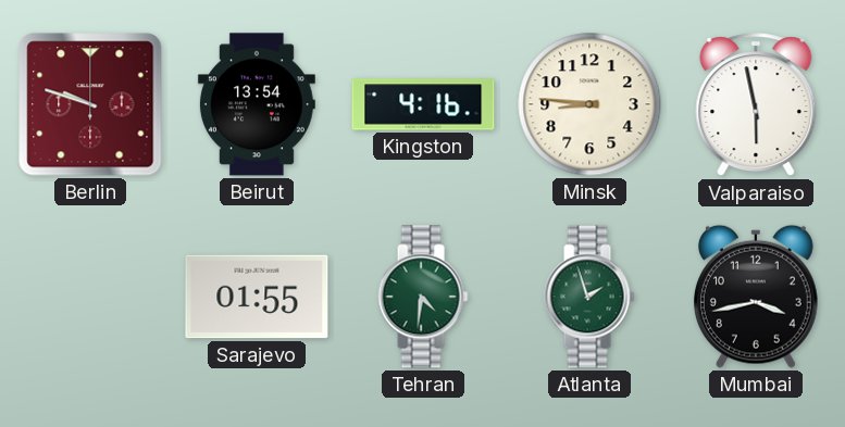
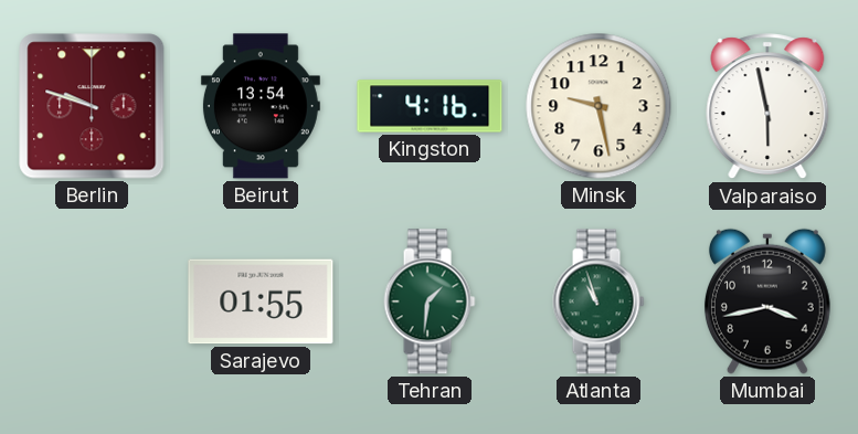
Minsk: 8:46 -> 9:28
Tehran: 4:31 -> 1:31
Atlanta: 1:57 -> 10:57
